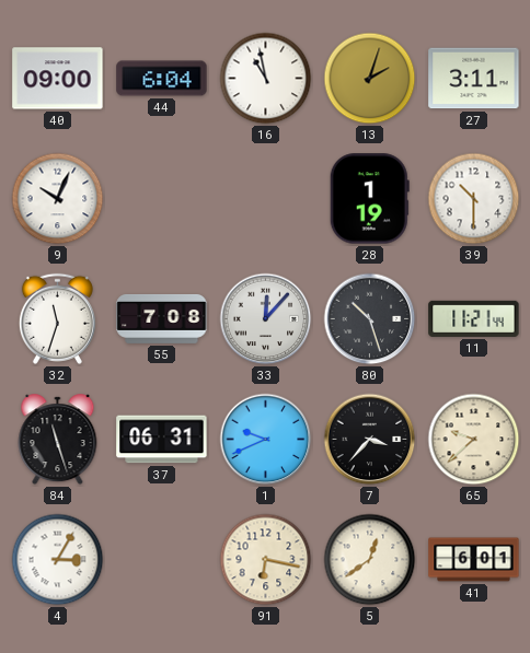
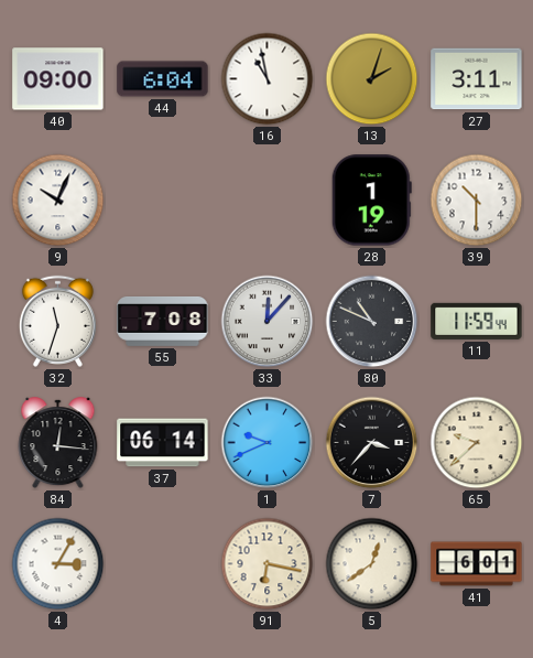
80: 10:27 -> 10:49
11: 11:21 -> 11:59
84: 11:27 -> 12:16
37: 06:31 -> 06:14
